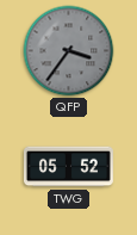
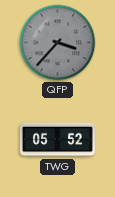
QFP: 3:36 -> 3:37
